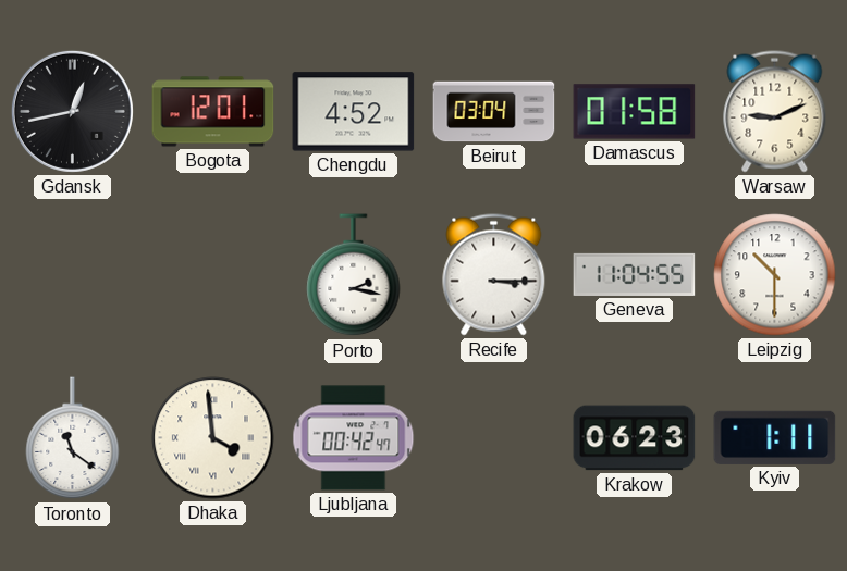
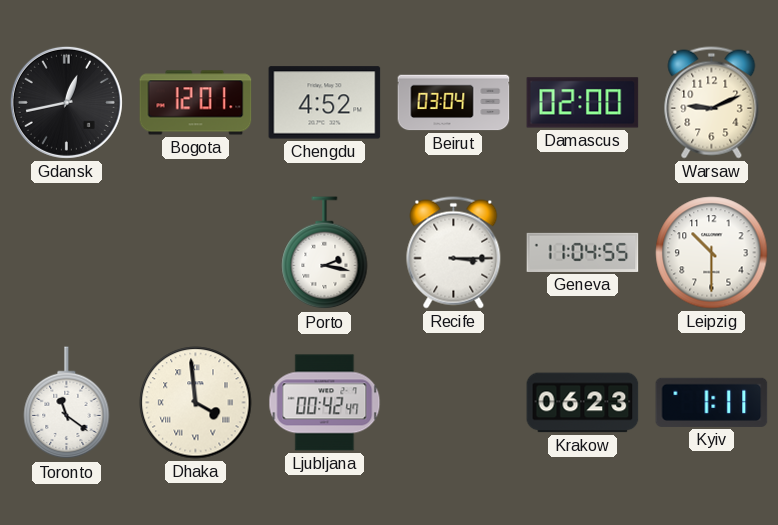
Damascus: 01:58 -> 02:00
